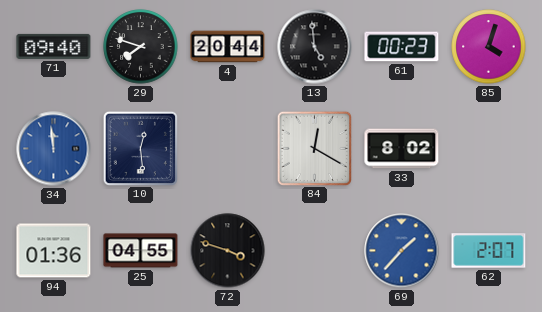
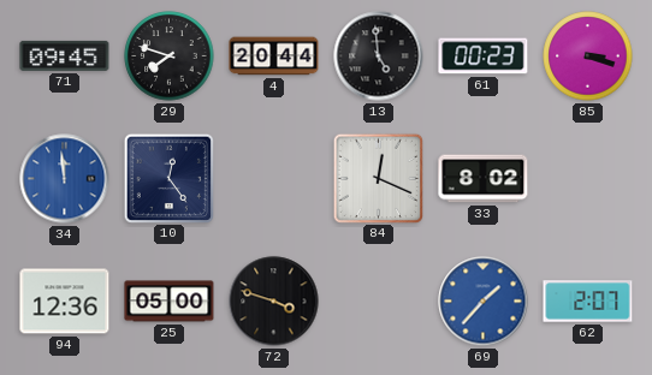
71: 09:40 -> 09:45
85: 4:03 -> 3:18
10: 12:29 -> 12:24
84: 12:20 -> 12:19
94: 01:36 -> 12:36
25: 04:55 -> 05:00
